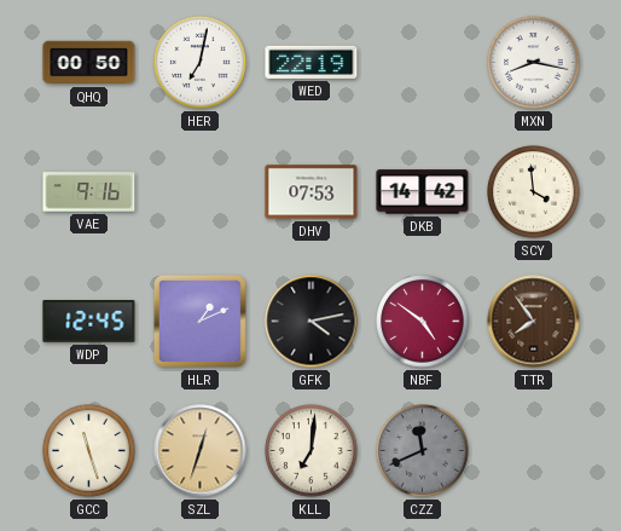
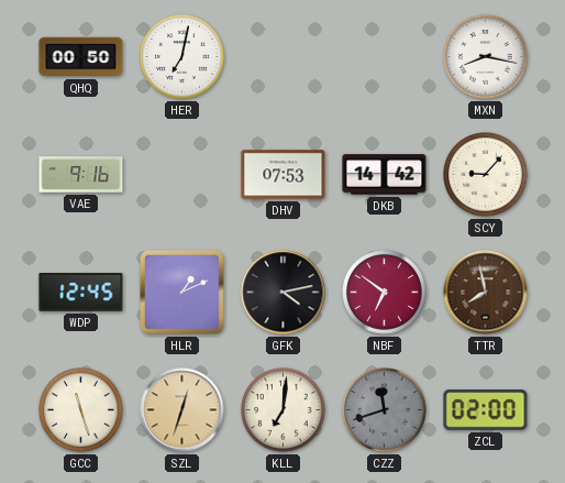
WED: 22:19 -> none
SCY: 3:59 -> 9:07
NBF: 4:51 -> 6:51
TTR: 7:54 -> 7:58
CZZ: 11:41 -> 11:42
ZCL: none -> 02:00
